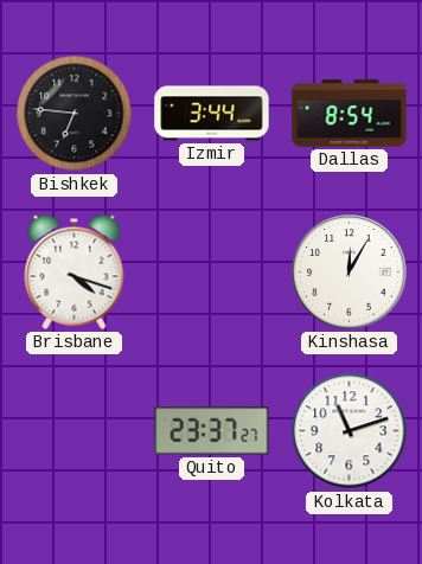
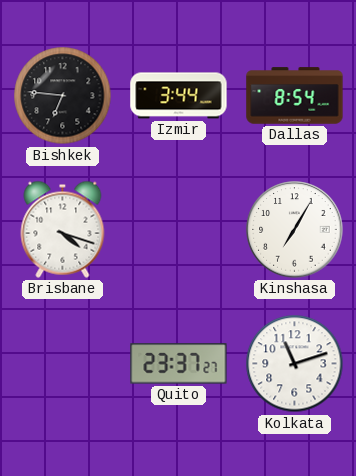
Kinshasa: 12:05 -> 7:05
